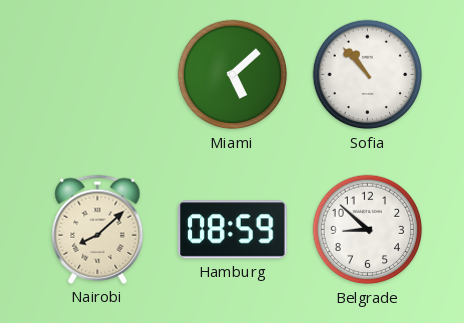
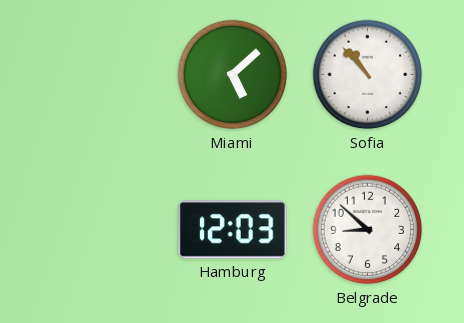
Nairobi: 8:08 -> none
Hamburg: 08:59 -> 12:03
